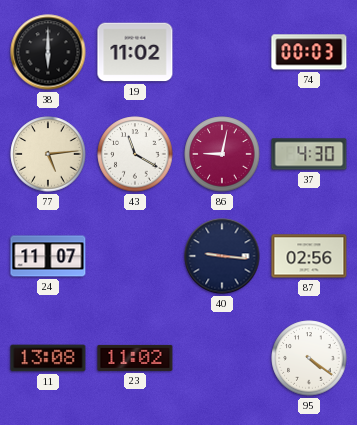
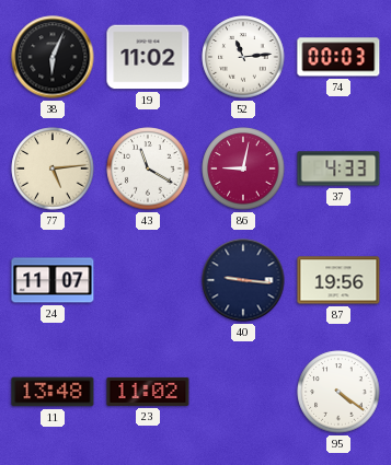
38: 6:00 -> 6:04
52: none -> 11:14
37: 4:30 -> 4:33
87: 02:56 -> 19:56
11: 13:08 -> 13:48
